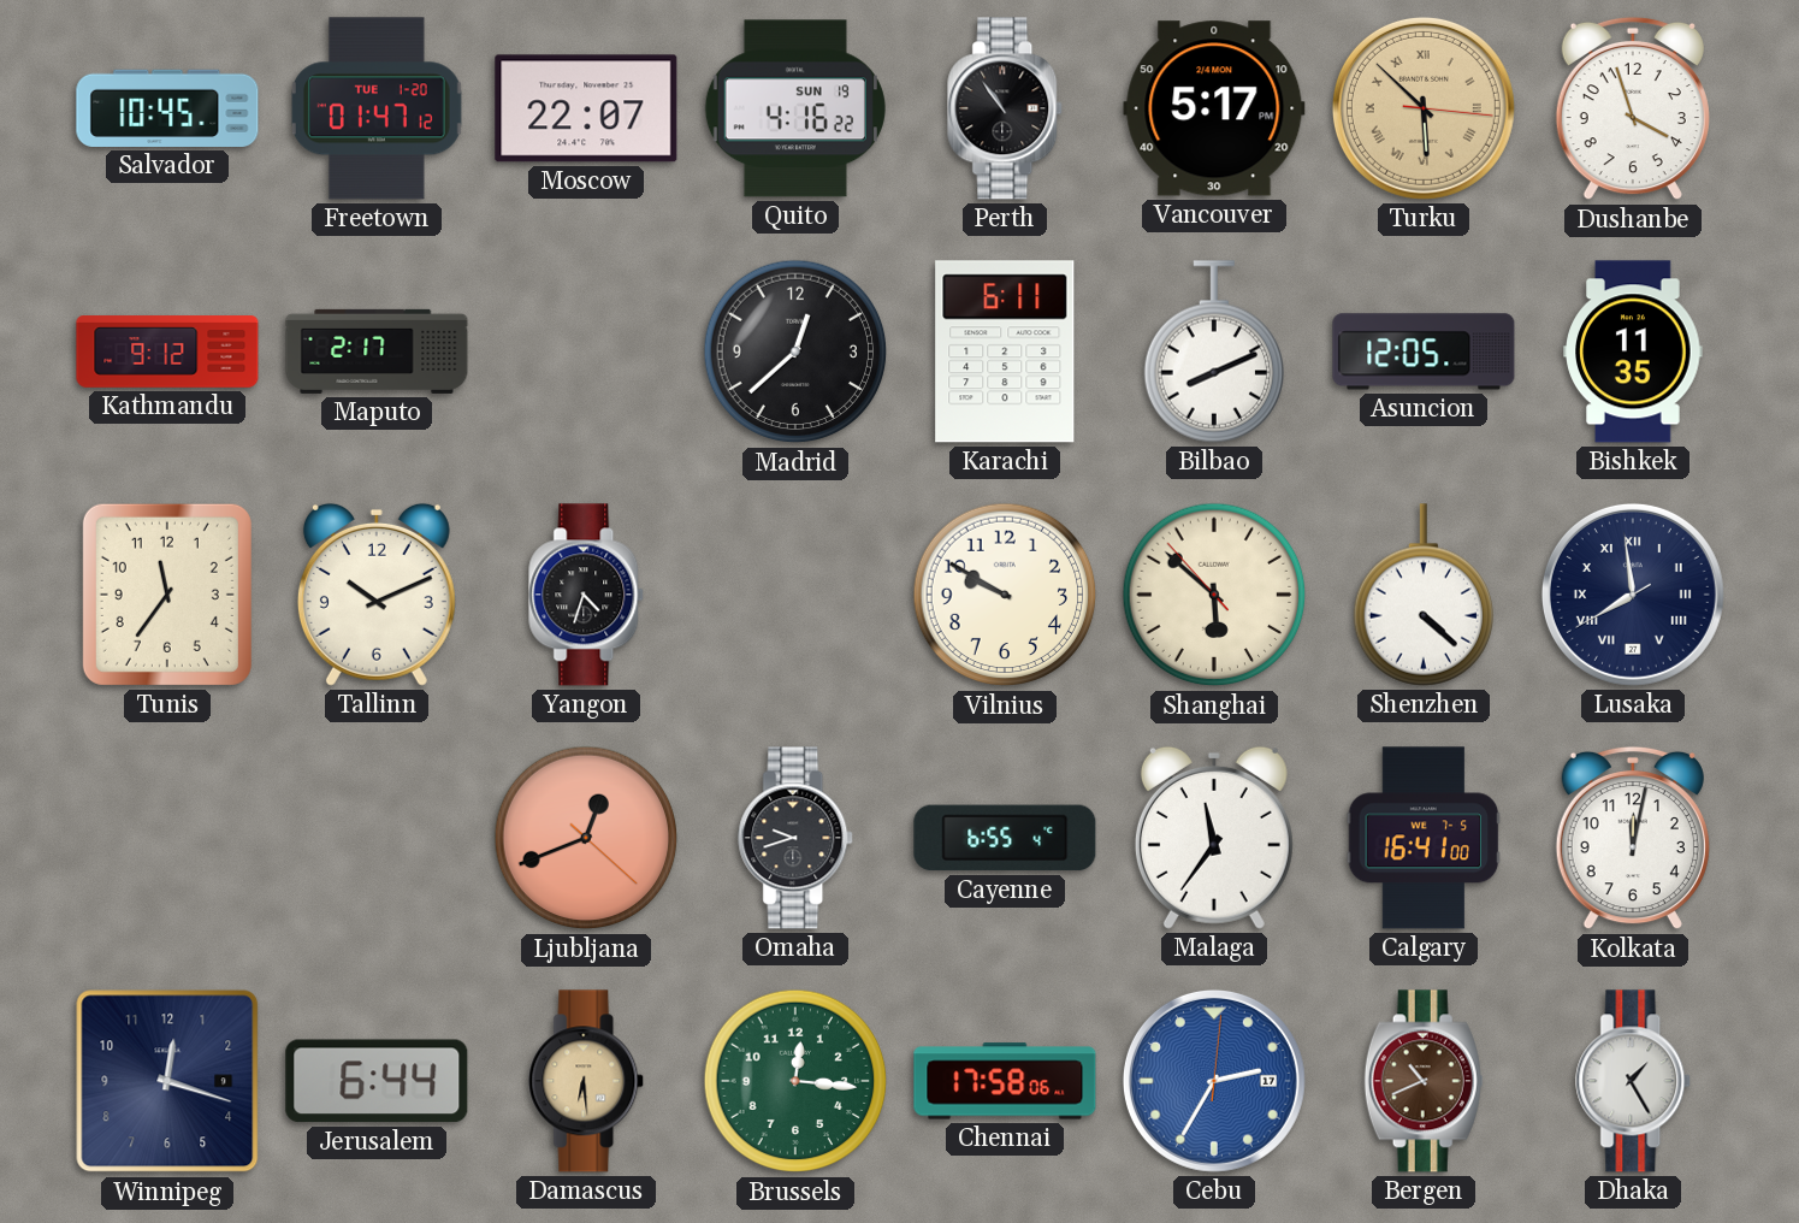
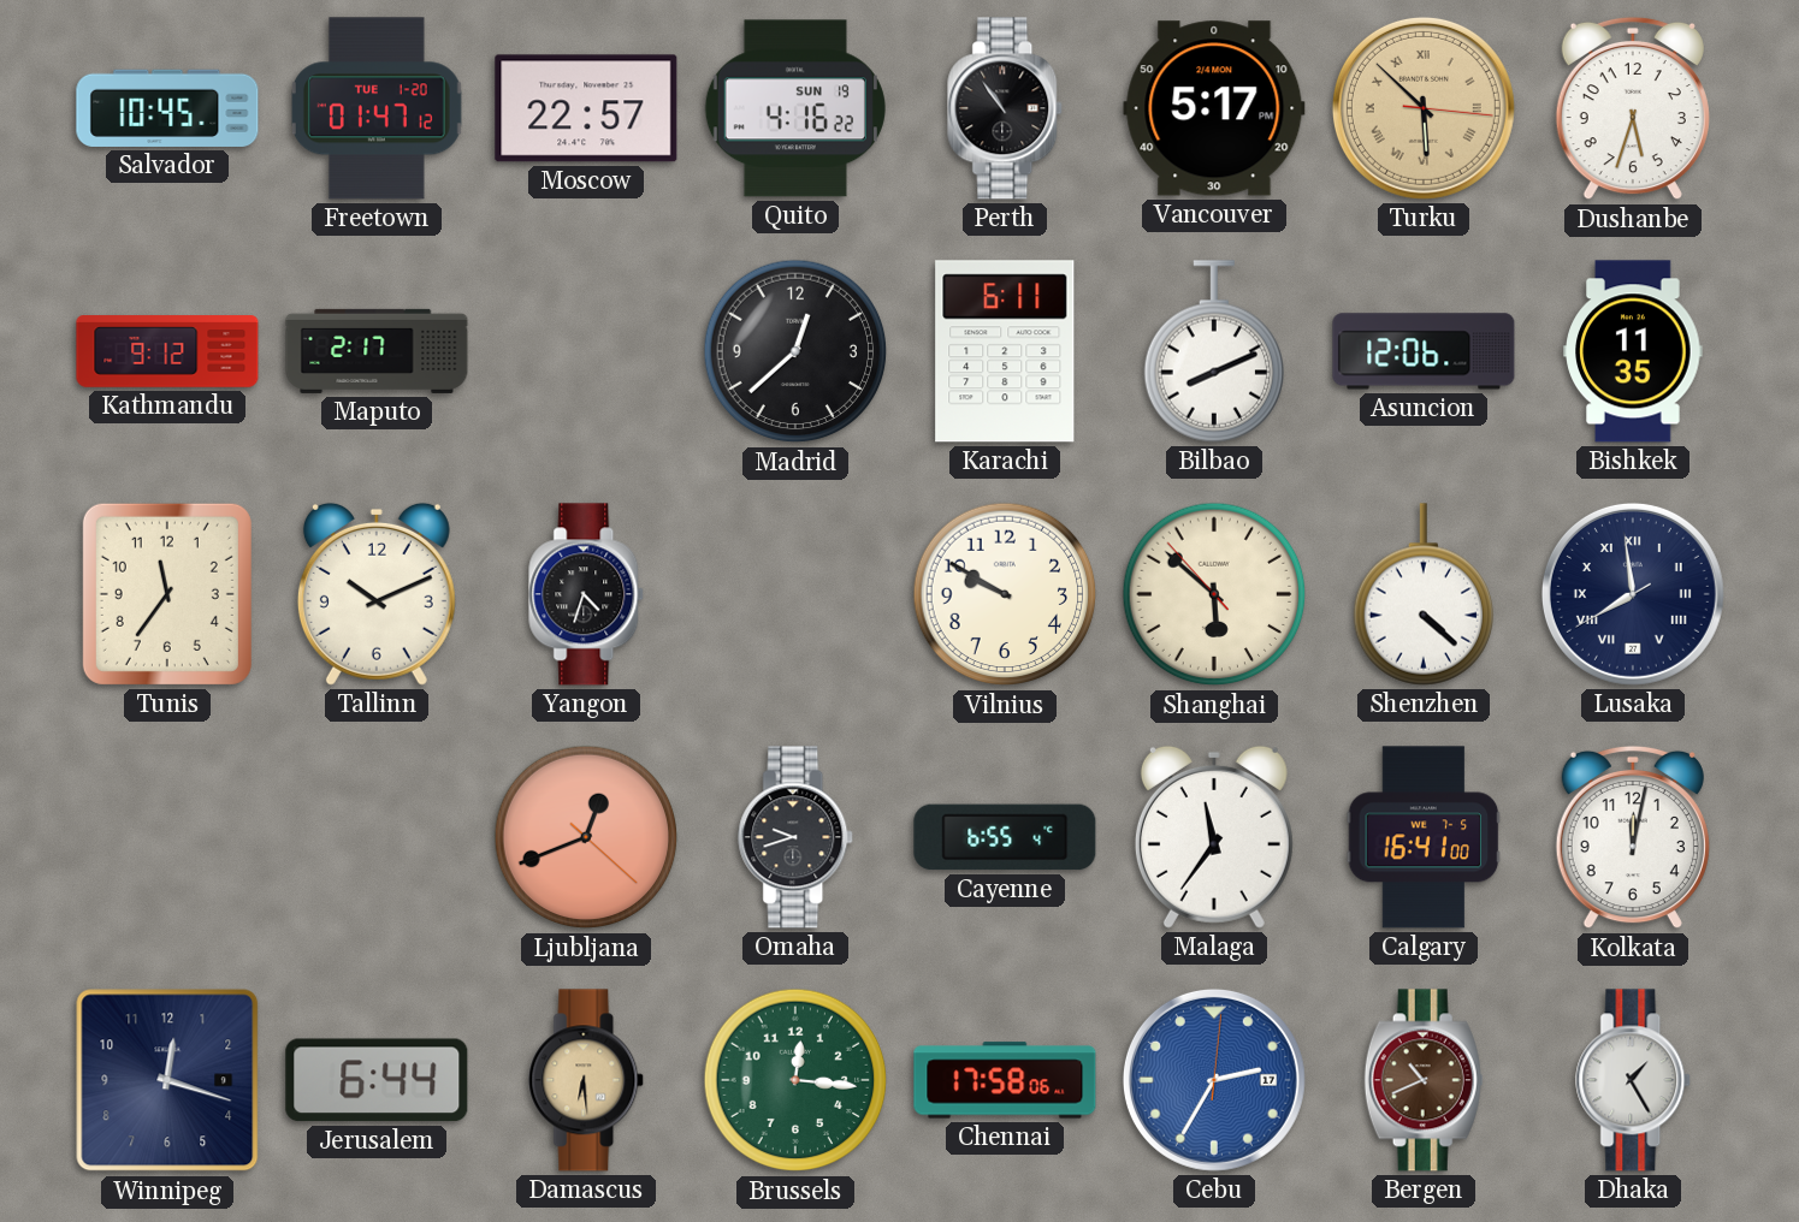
Moscow: 22:07 -> 22:57
Dushanbe: 3:57 -> 5:33
Asuncion: 12:05 -> 12:06
